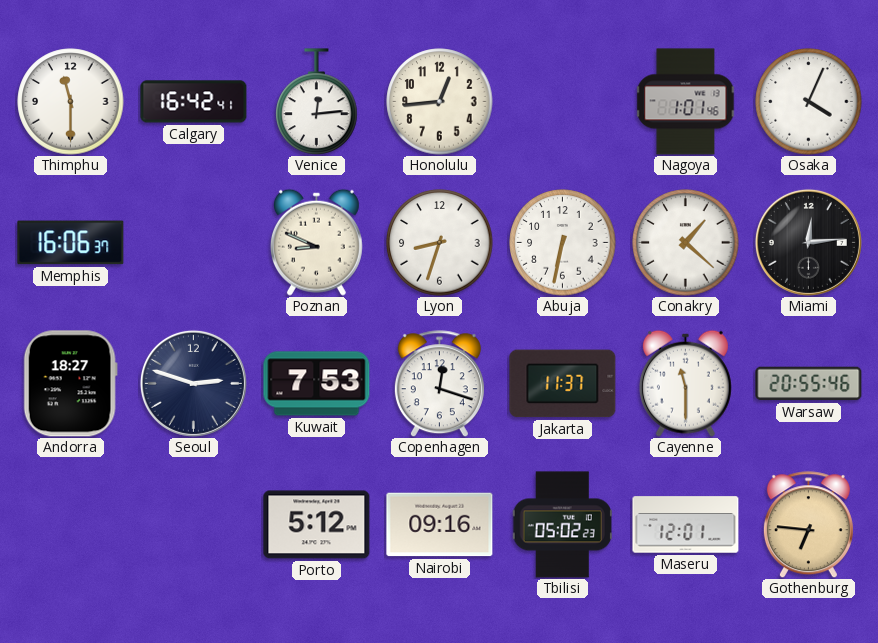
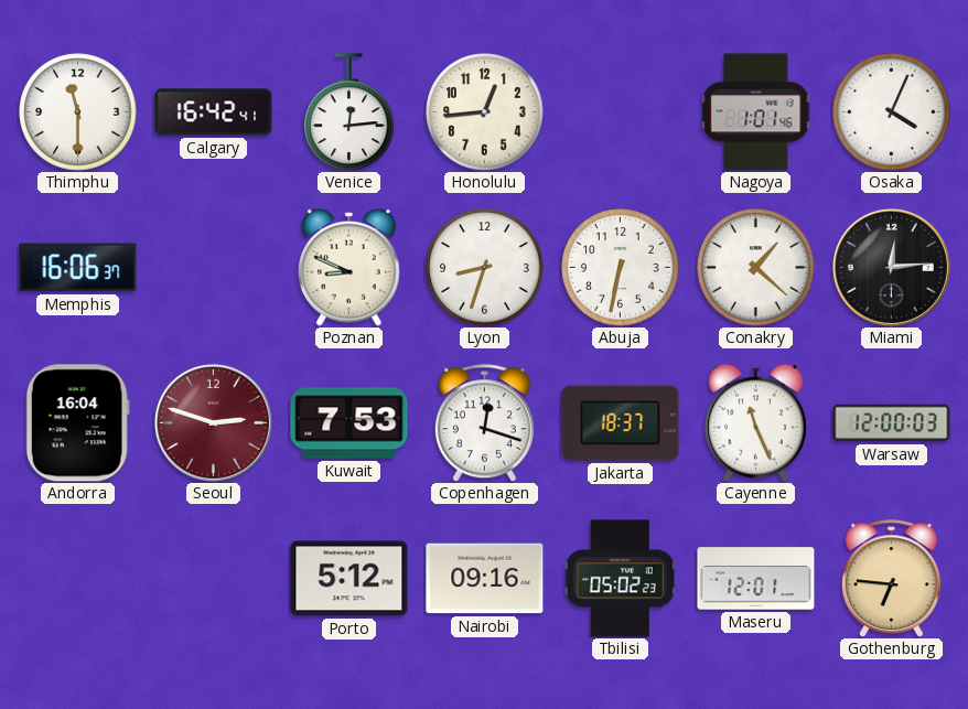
Andorra: 18:27 -> 16:04
Seoul dial: navy -> burgundy
Jakarta: 11:37 -> 18:37
Cayenne: 11:30 -> 11:26
Warsaw: 20:55 -> 12:00
